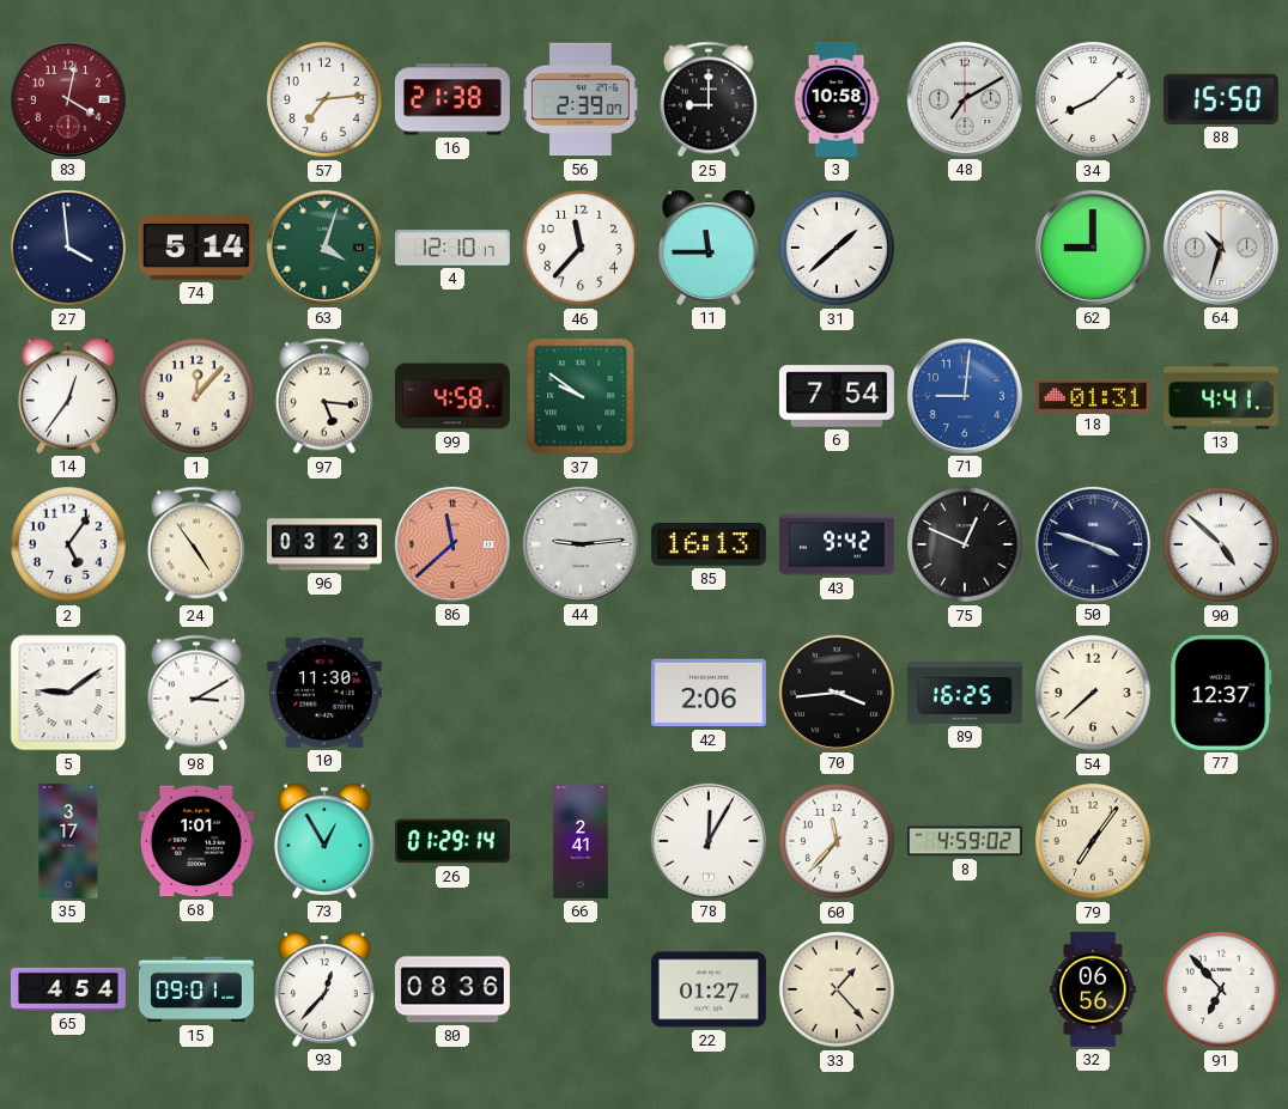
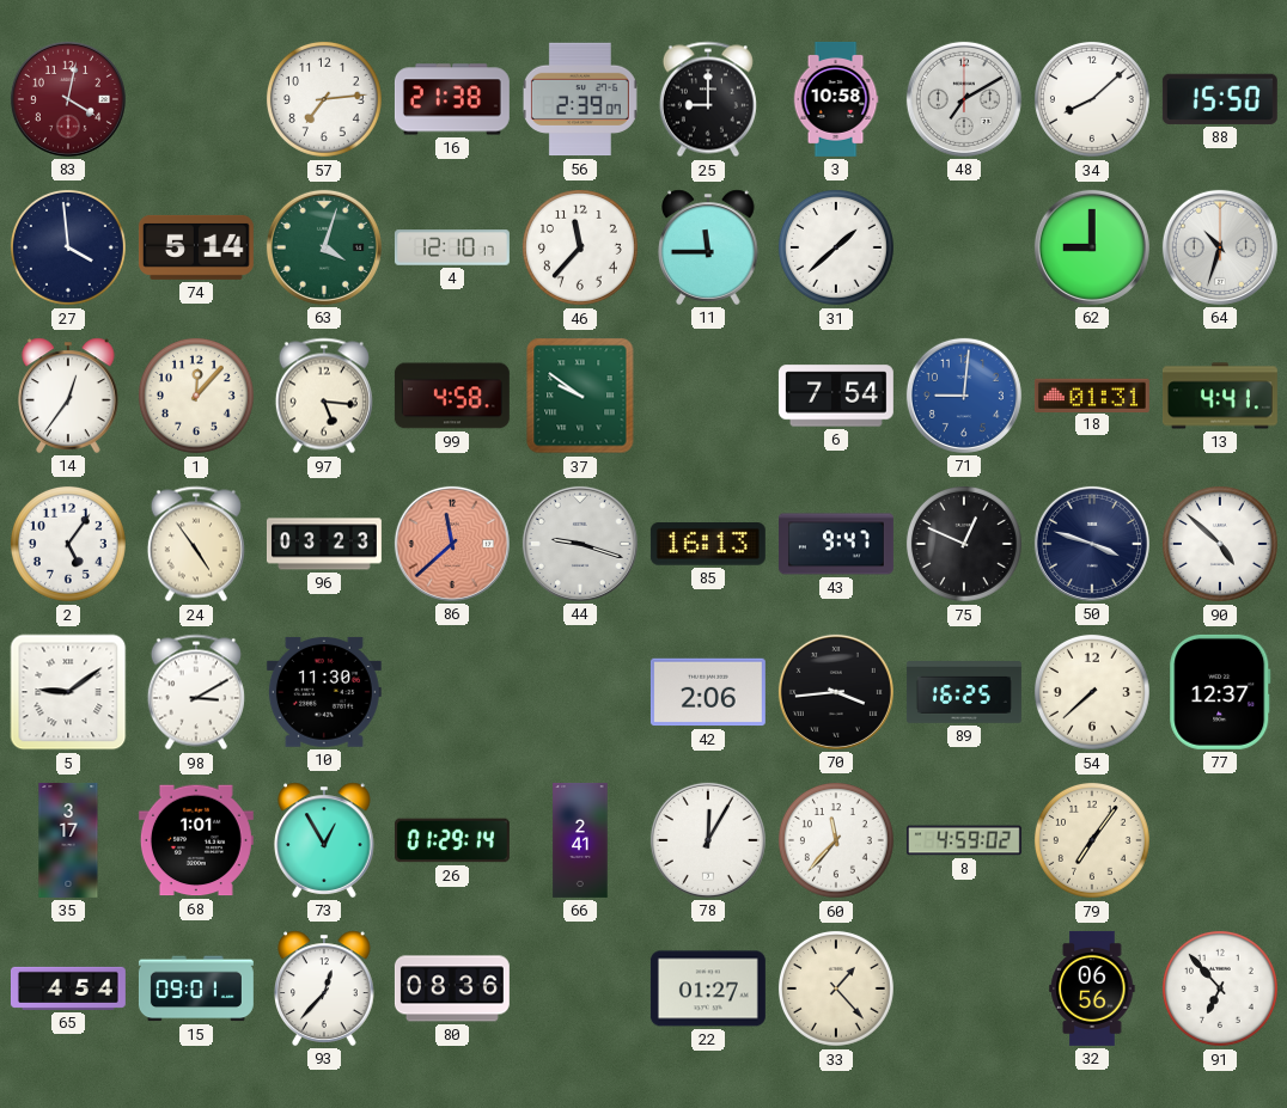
44: 9:14 -> 9:18
43: 9:42 -> 9:47
